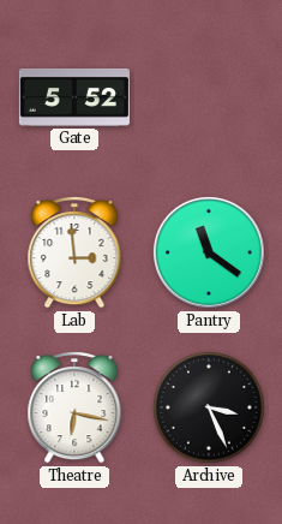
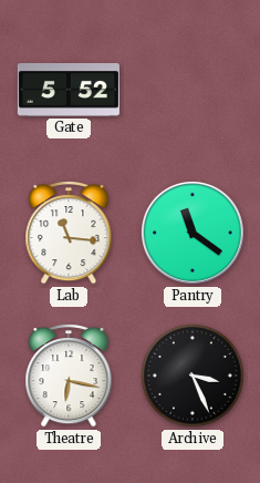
Lab: 2:59 -> 11:16
